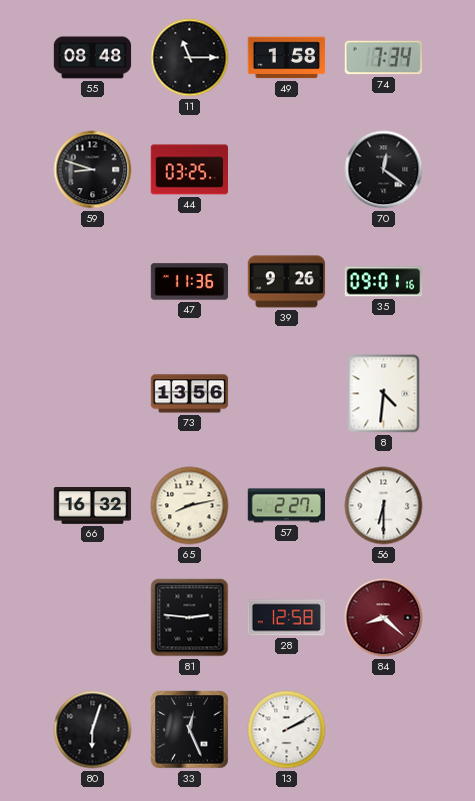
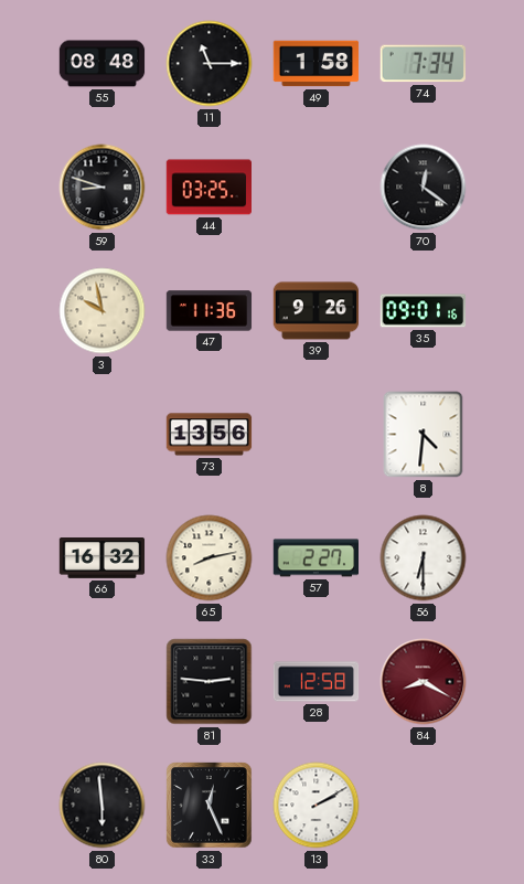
3: none -> 9:58
84: 8:22 -> 8:20
80: 6:03 -> 5:59
